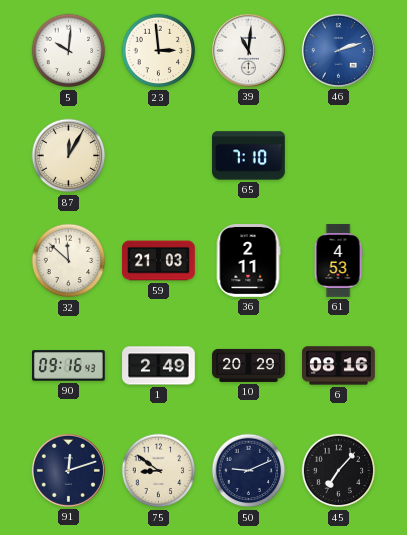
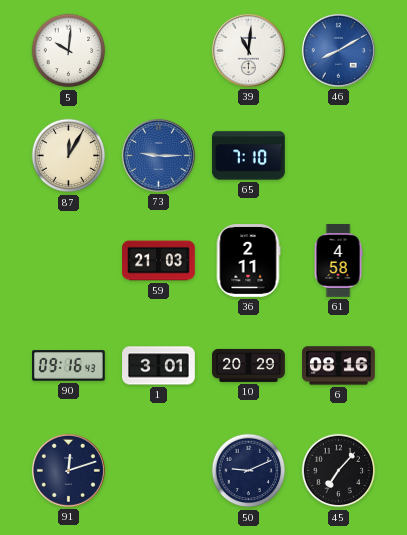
23: 2:59 -> none
46: 2:12 -> 8:10
73: none -> 9:15
32: 11:52 -> none
61: 4:53 -> 4:58
1: 2:49 -> 3:01
75: 8:51 -> none
